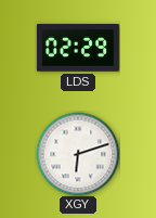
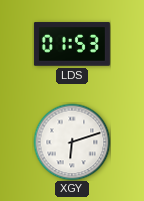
LDS: 02:29 -> 01:53
